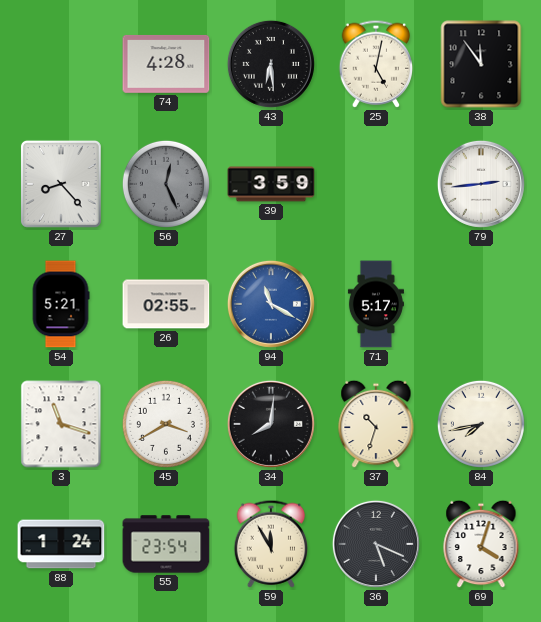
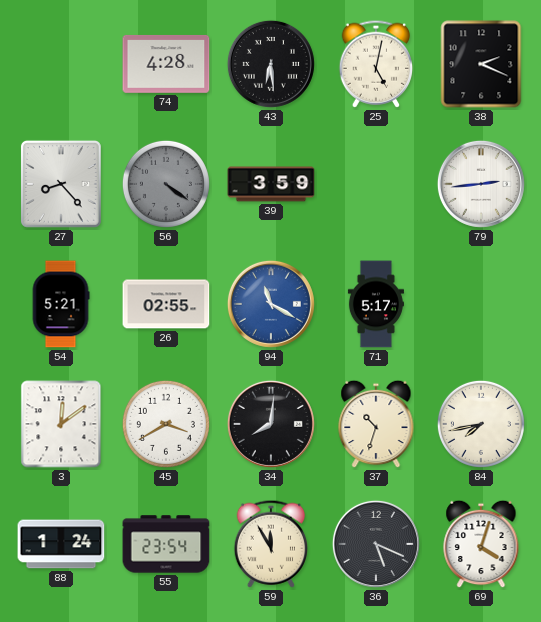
38: 11:54 -> 2:19
56: 12:26 -> 4:21
3: 11:18 -> 12:09
